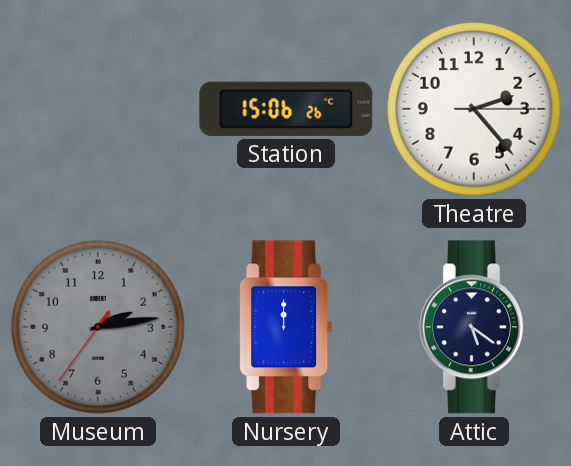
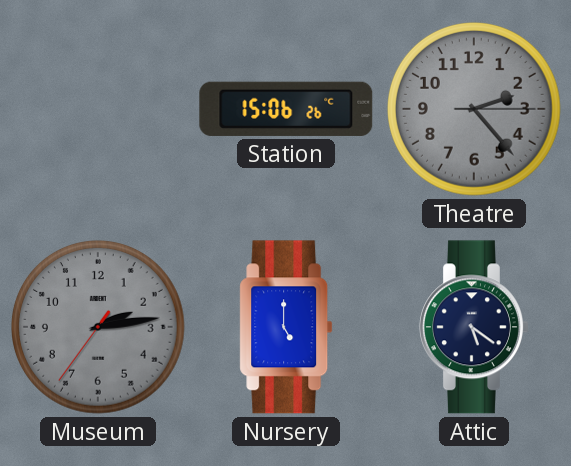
Theatre dial: white -> grey
Nursery: 12:00 -> 5:00
